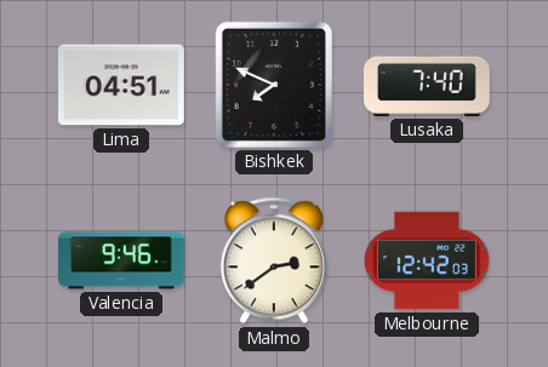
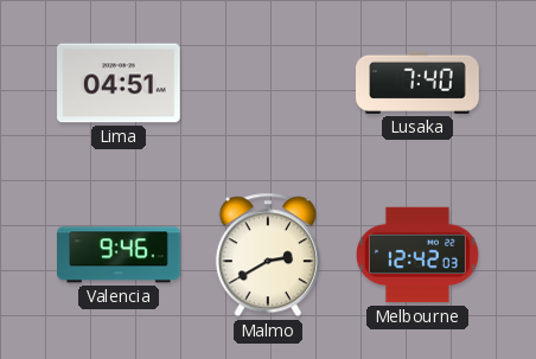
Bishkek: 7:49 -> none
Malmo: 2:39 -> 2:40
